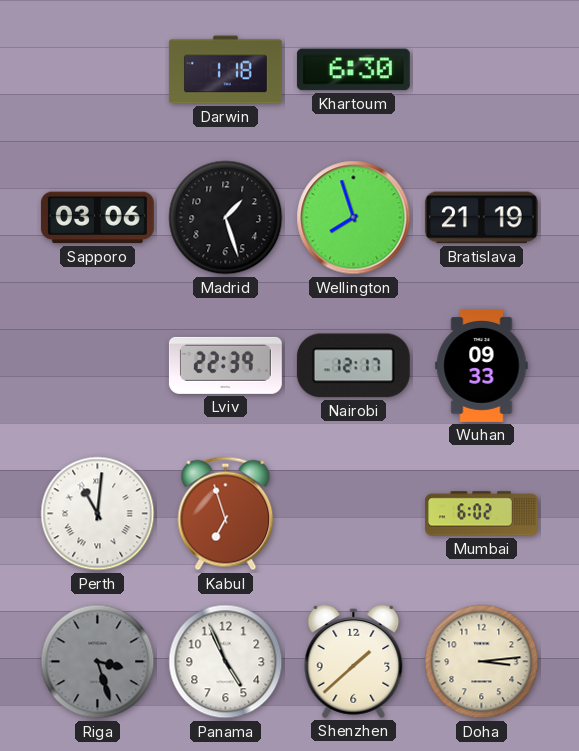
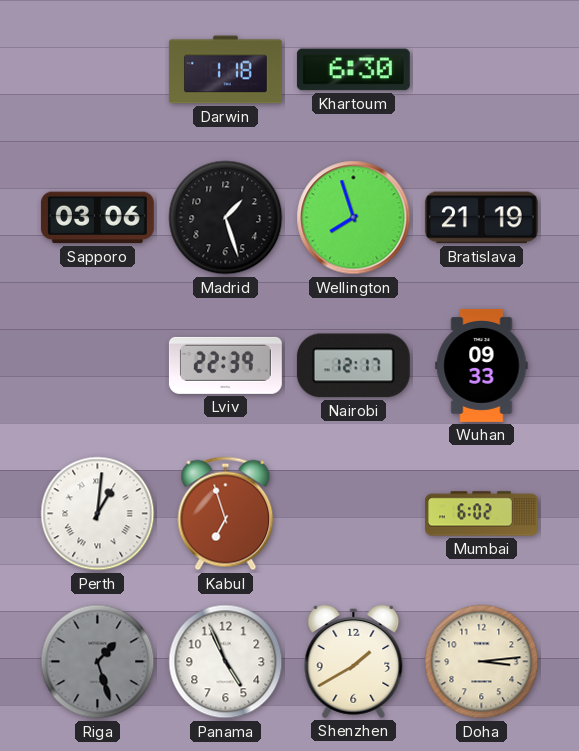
Perth: 11:01 -> 1:01
Riga: 3:27 -> 1:27
Shenzhen: 1:38 -> 1:40
